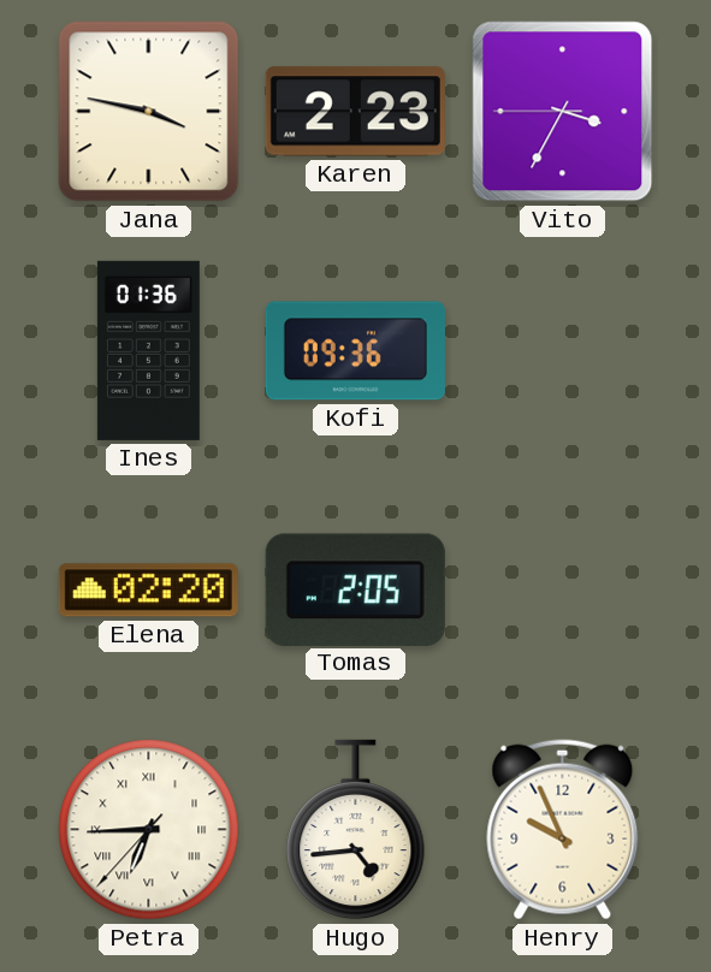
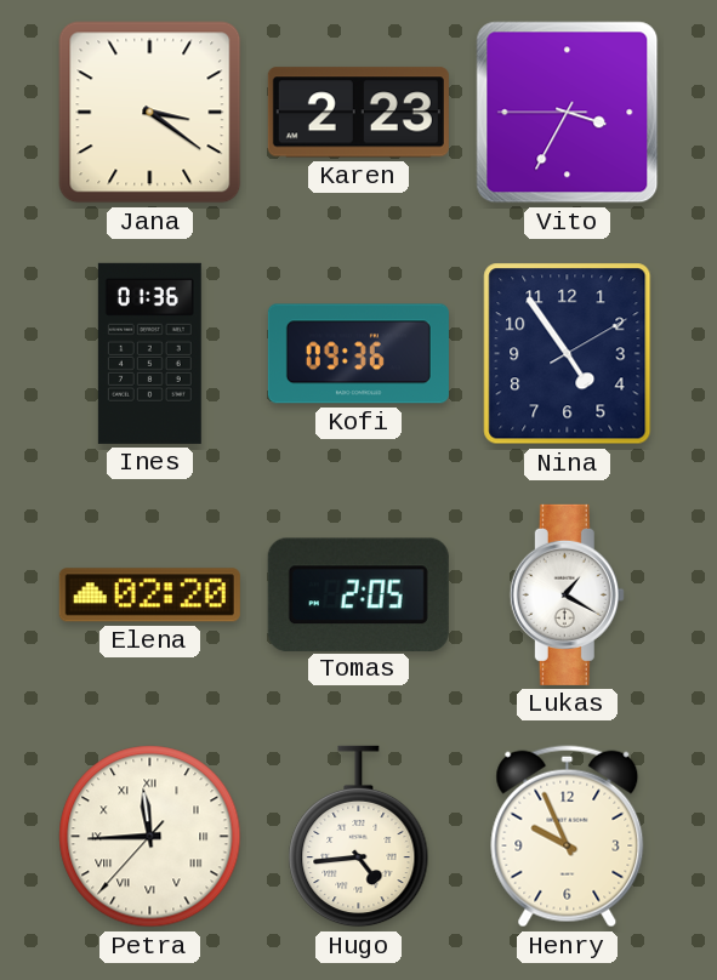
Jana: 3:47 -> 3:21
Nina: none -> 4:54
Lukas: none -> 1:20
Petra: 6:44 -> 11:44
